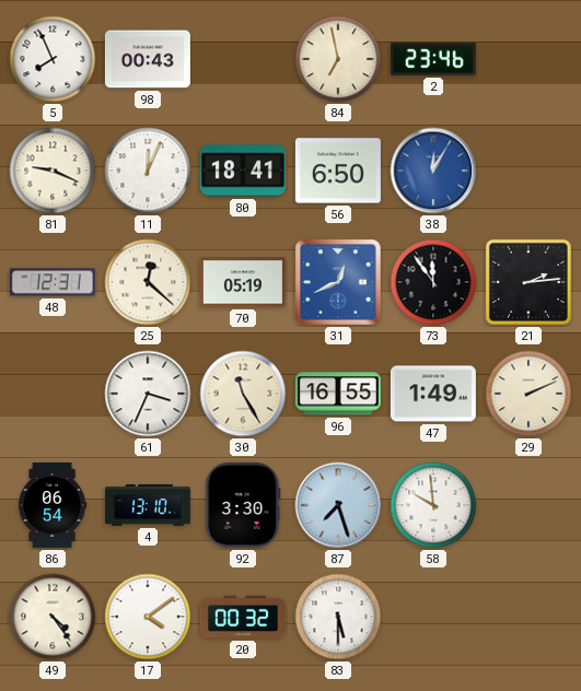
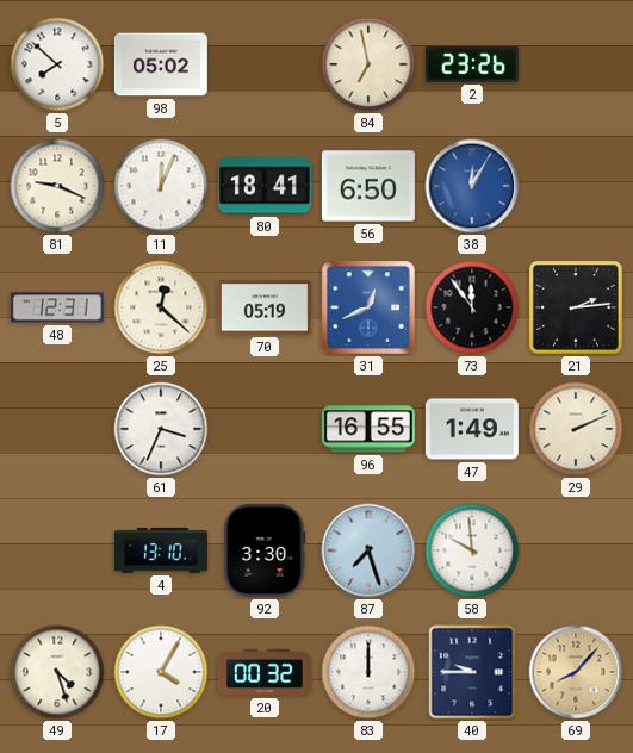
5: 7:56 -> 7:52
98: 00:43 -> 05:02
2: 23:46 -> 23:26
30: 11:25 -> none
86: 06:54 -> none
49: 4:24 -> 4:27
17: 4:09 -> 4:05
83: 5:30 -> 12:00
40: none -> 9:45
69: none -> 8:07
